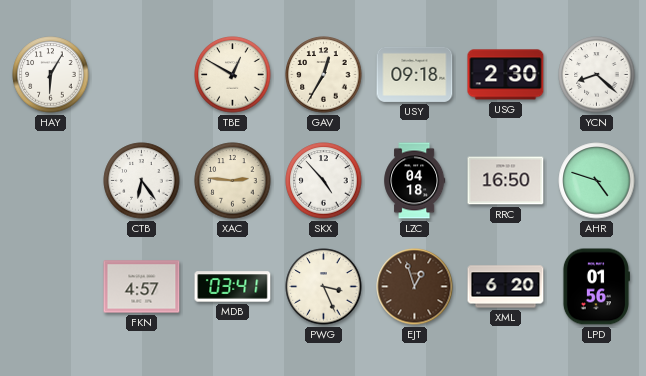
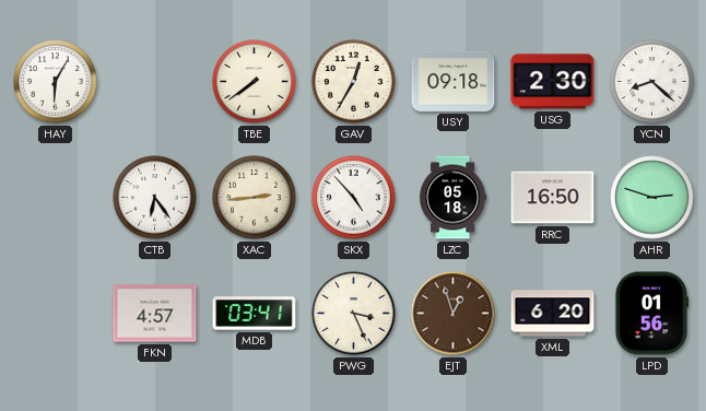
TBE: 12:50 -> 7:39
XAC: 2:46 -> 2:44
LZC: 04:18 -> 05:18
AHR: 4:48 -> 2:48
